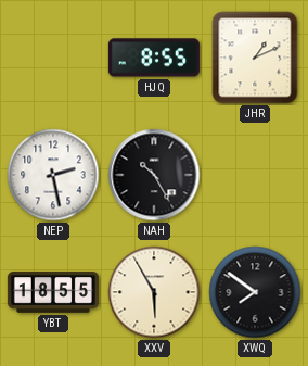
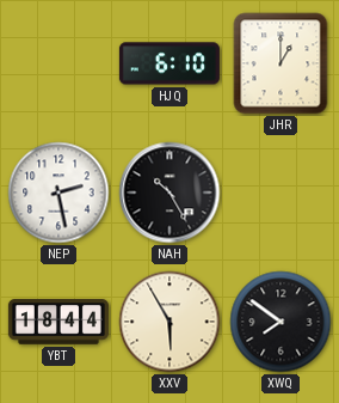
HJQ: 8:55 -> 6:10
JHR: 1:11 -> 1:00
YBT: 18:55 -> 18:44
